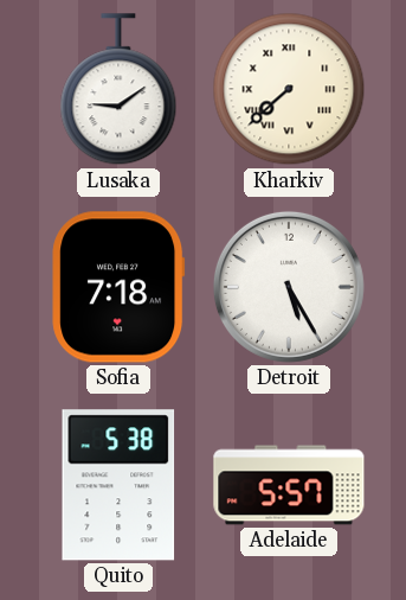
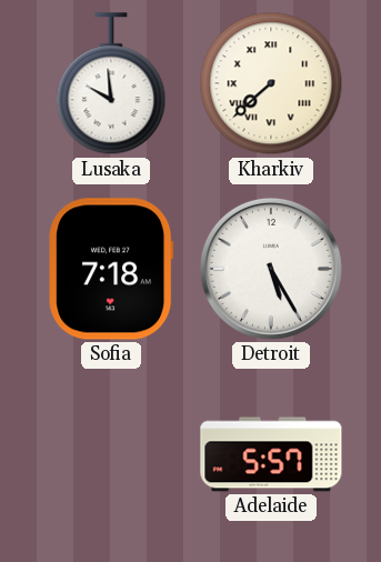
Lusaka: 9:09 -> 9:59
Quito: 5:38 -> none
